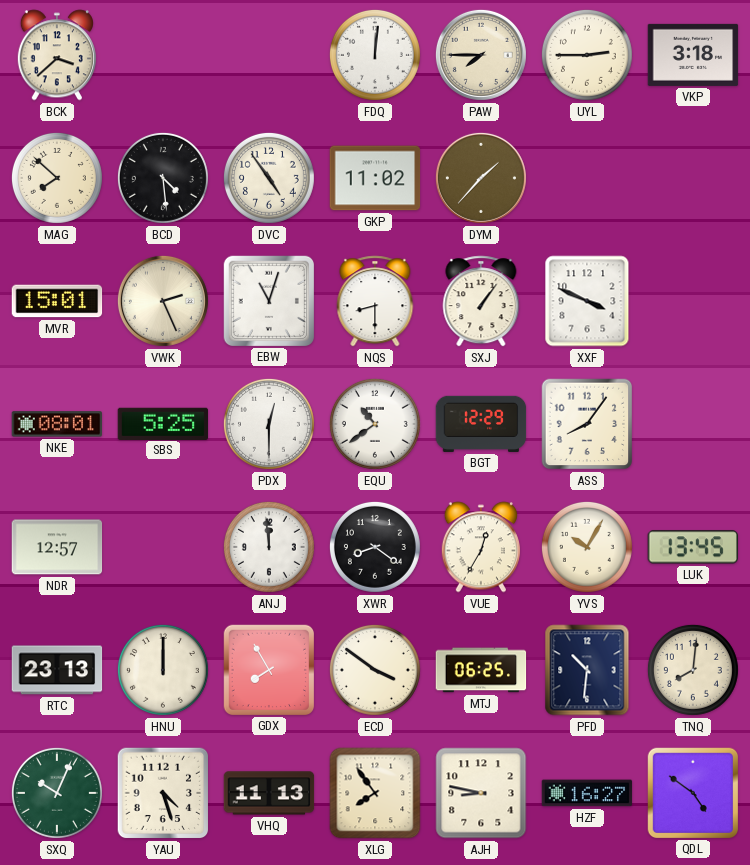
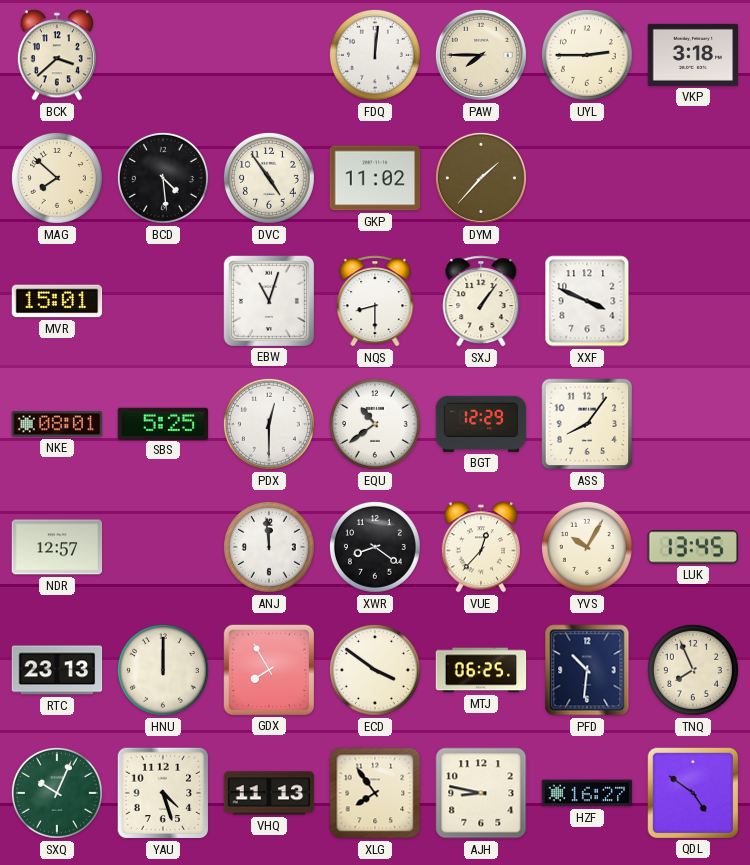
VWK: 2:26 -> none
VUE: 12:35 -> 12:37
TNQ: 8:01 -> 7:56
